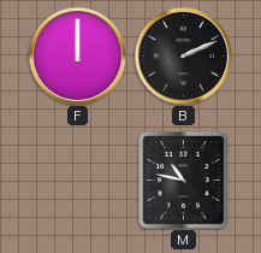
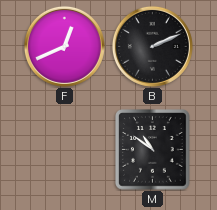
F: 12:00 -> 12:41
M: 10:47 -> 10:51
